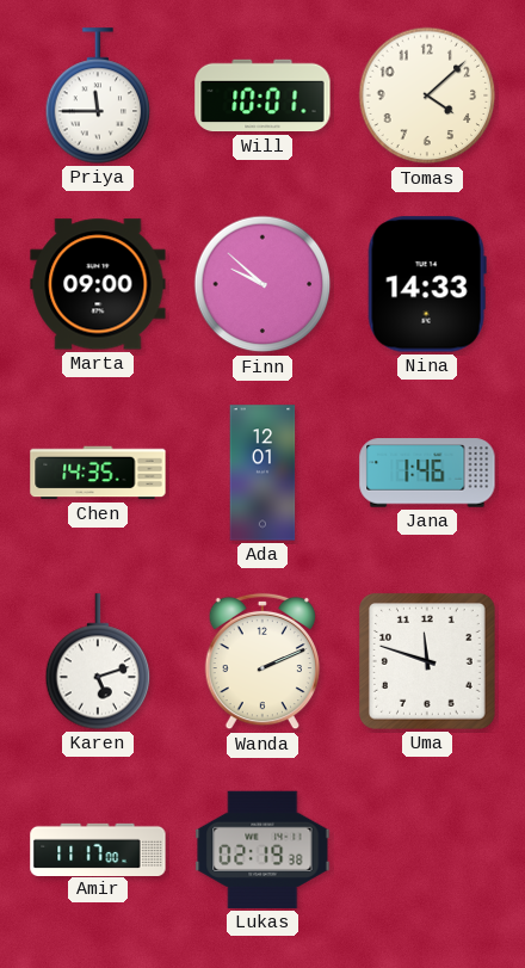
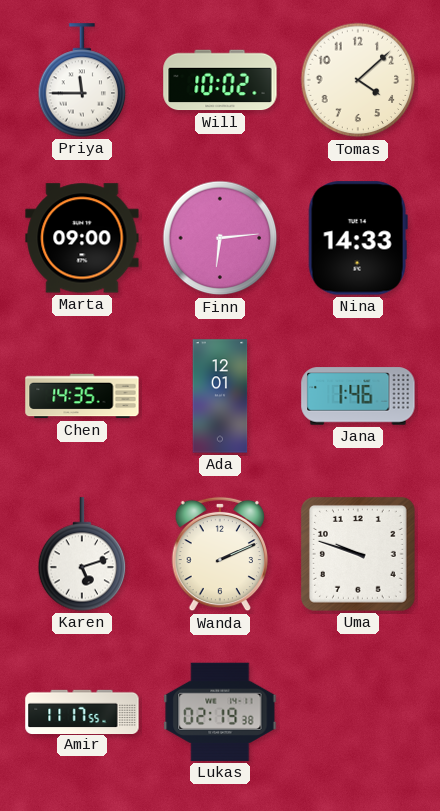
Will: 10:01 -> 10:02
Finn: 9:52 -> 6:14
Uma: 11:48 -> 9:48
Amir: 11:17:00 -> 11:17:55
